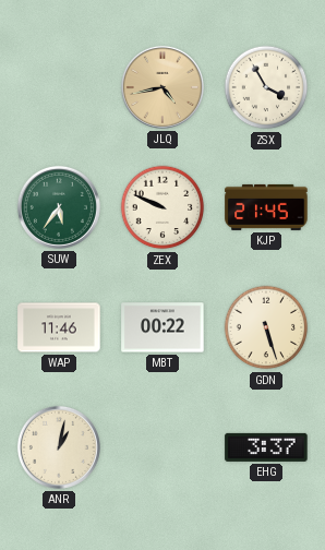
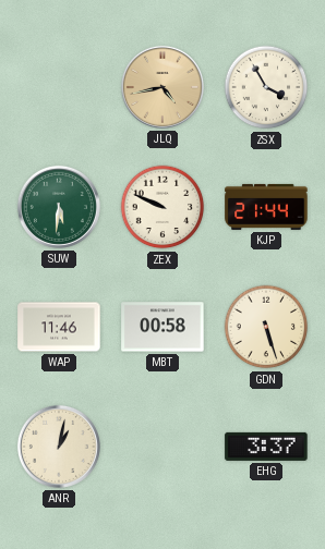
SUW: 5:36 -> 5:31
KJP: 21:45 -> 21:44
MBT: 00:22 -> 00:58
